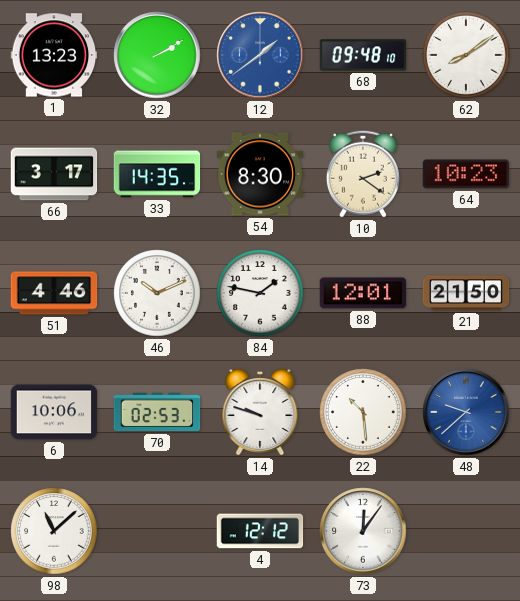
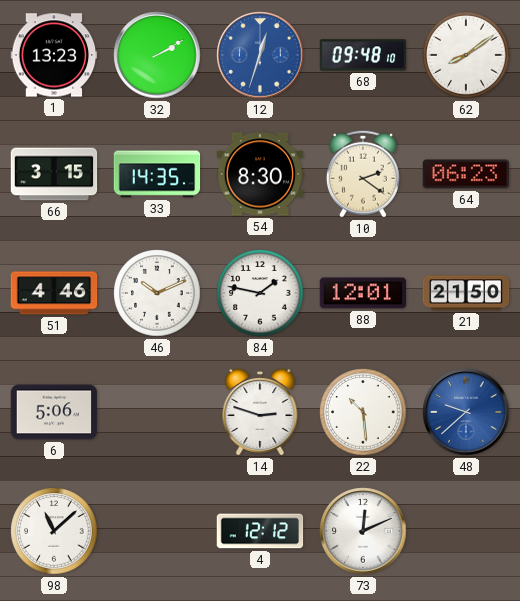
12: 1:39 -> 12:33
66: 3:17 -> 3:15
64: 10:23 -> 06:23
6: 10:06 -> 5:06
70: 02:53 -> none
14: 9:48 -> 2:48
73: 12:06 -> 12:11
